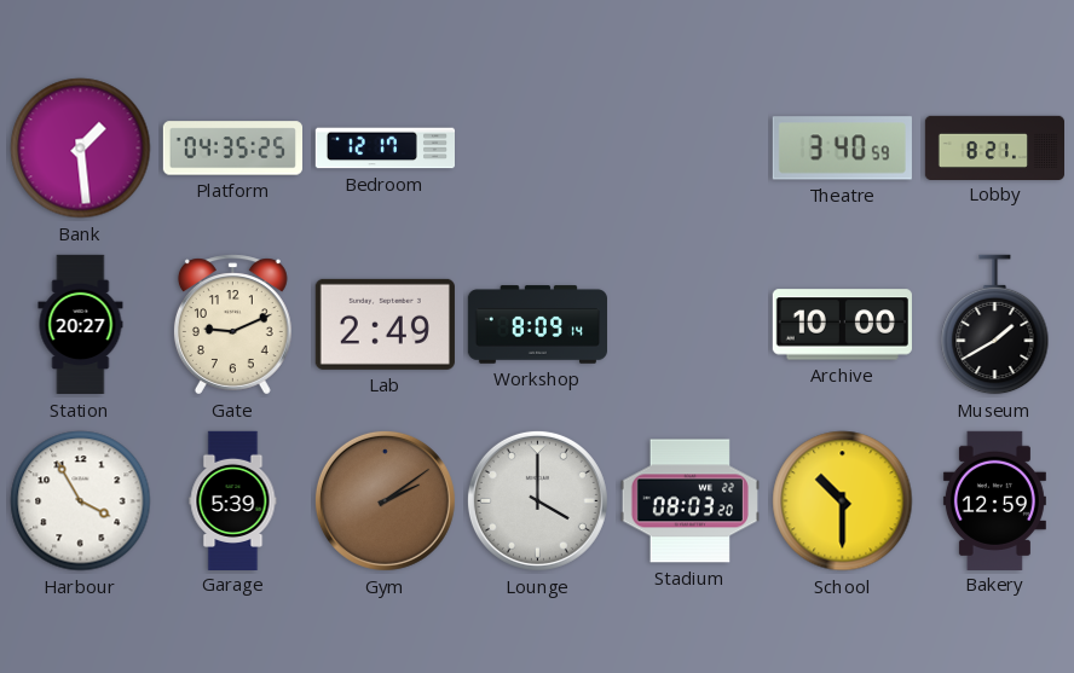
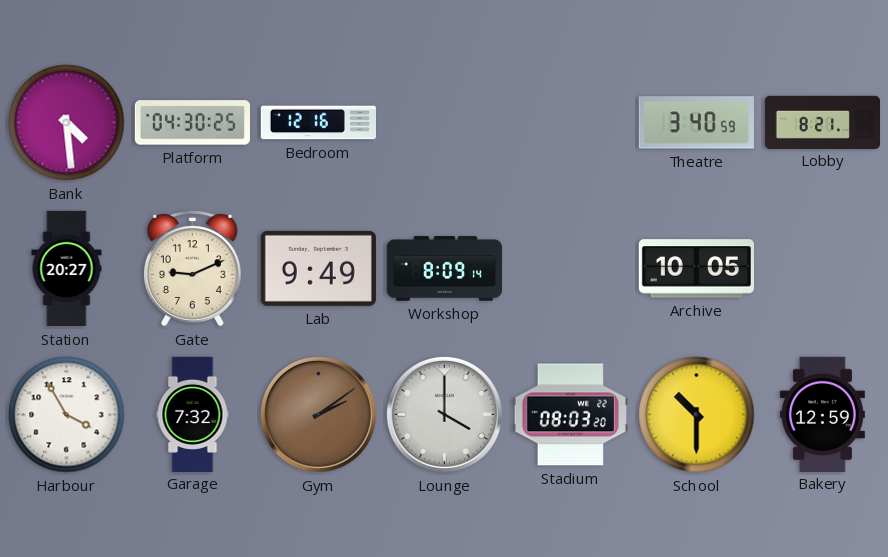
Bank: 1:29 -> 4:29
Platform: 04:35 -> 04:30
Bedroom: 12:17 -> 12:16
Lab: 2:49 -> 9:49
Archive: 10:00 -> 10:05
Museum: 1:40 -> none
Garage: 5:39 -> 7:32
